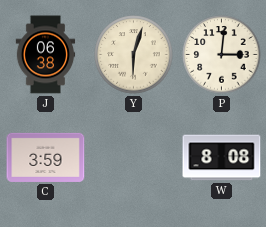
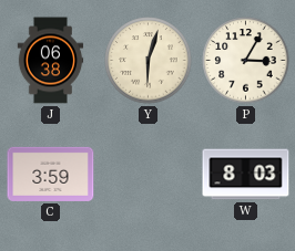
P: 3:01 -> 3:05
W: 8:08 -> 8:03
